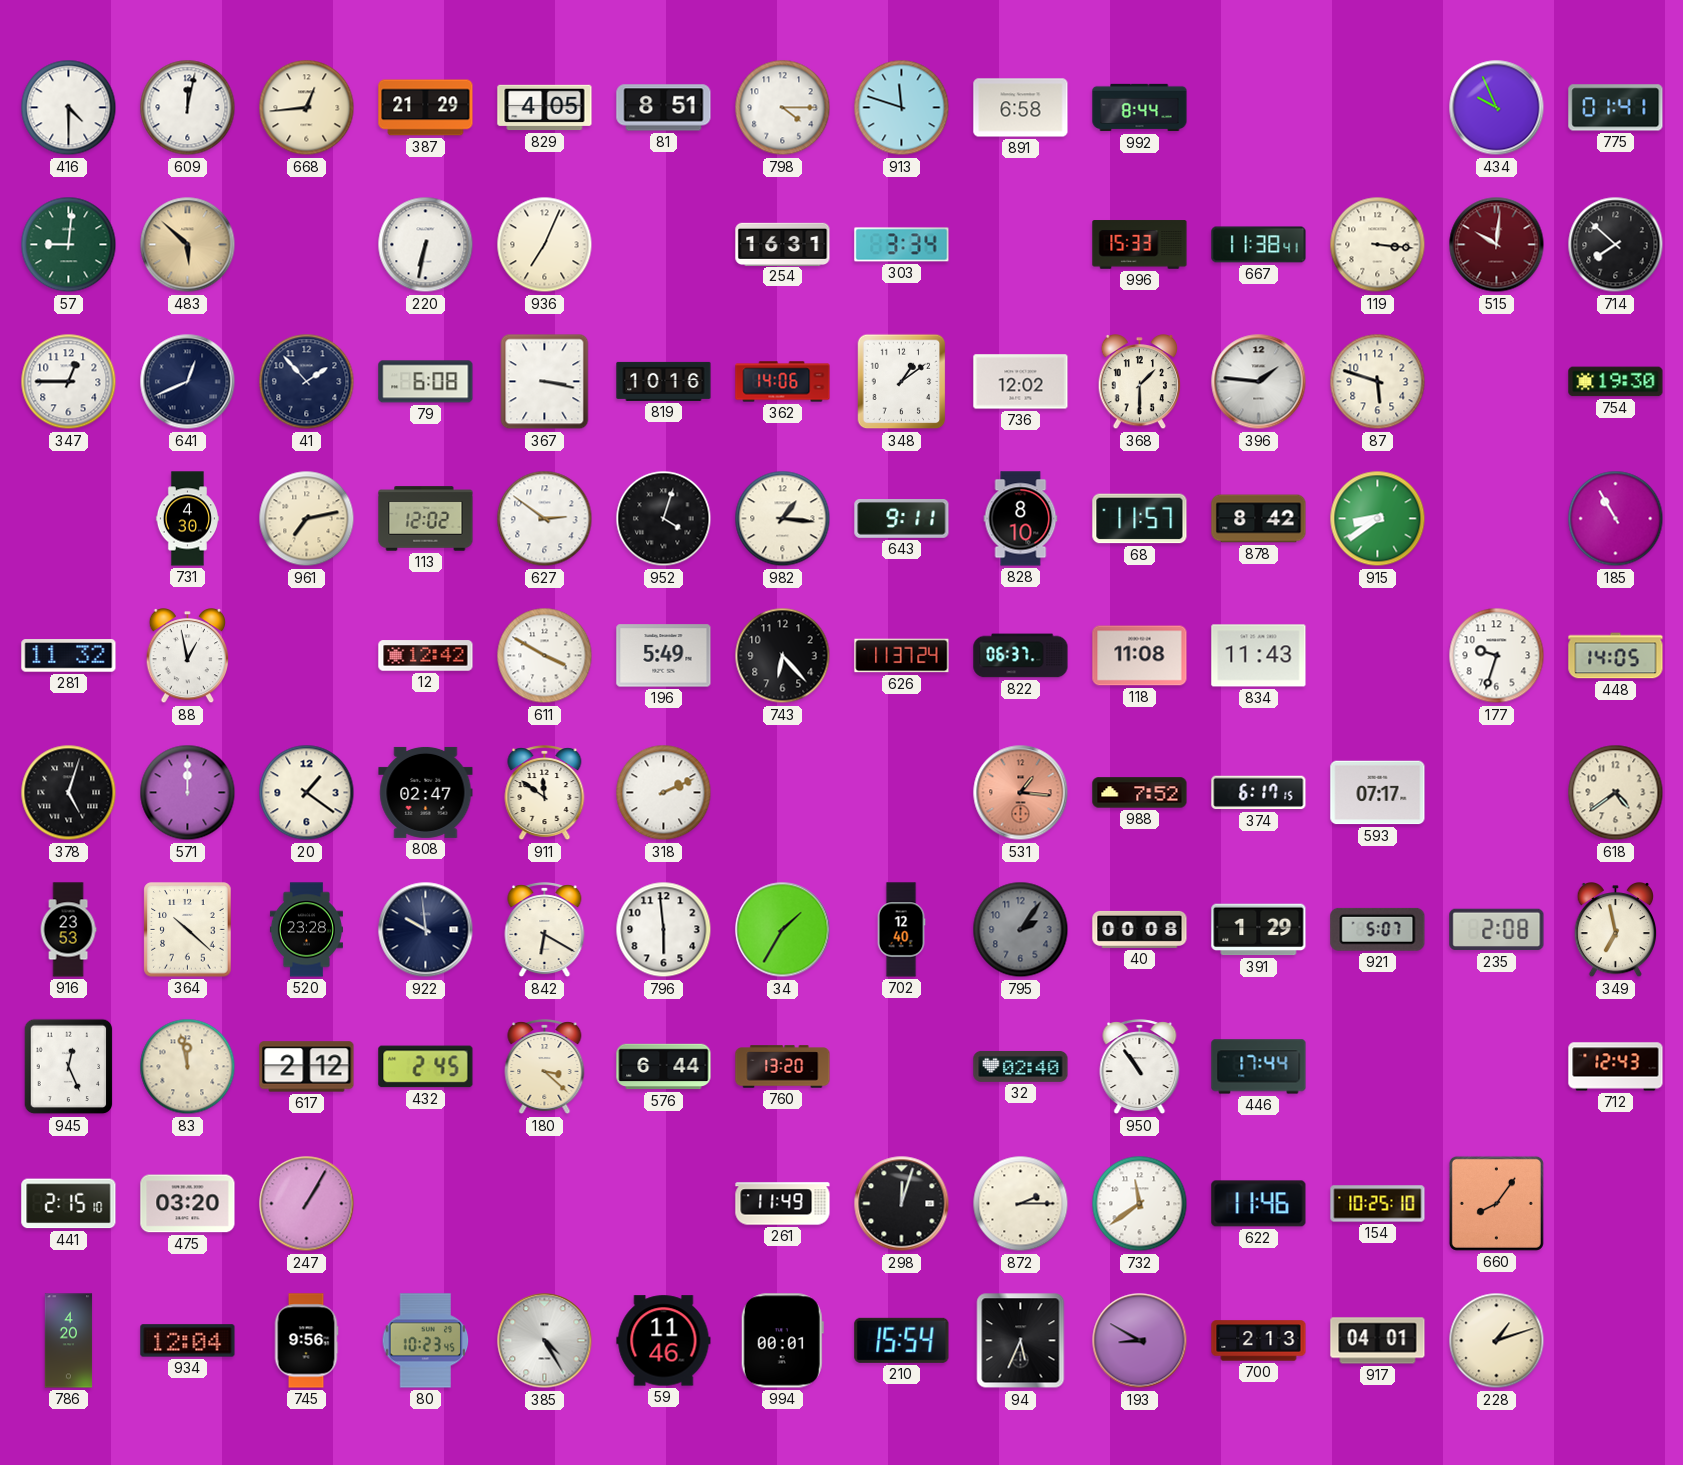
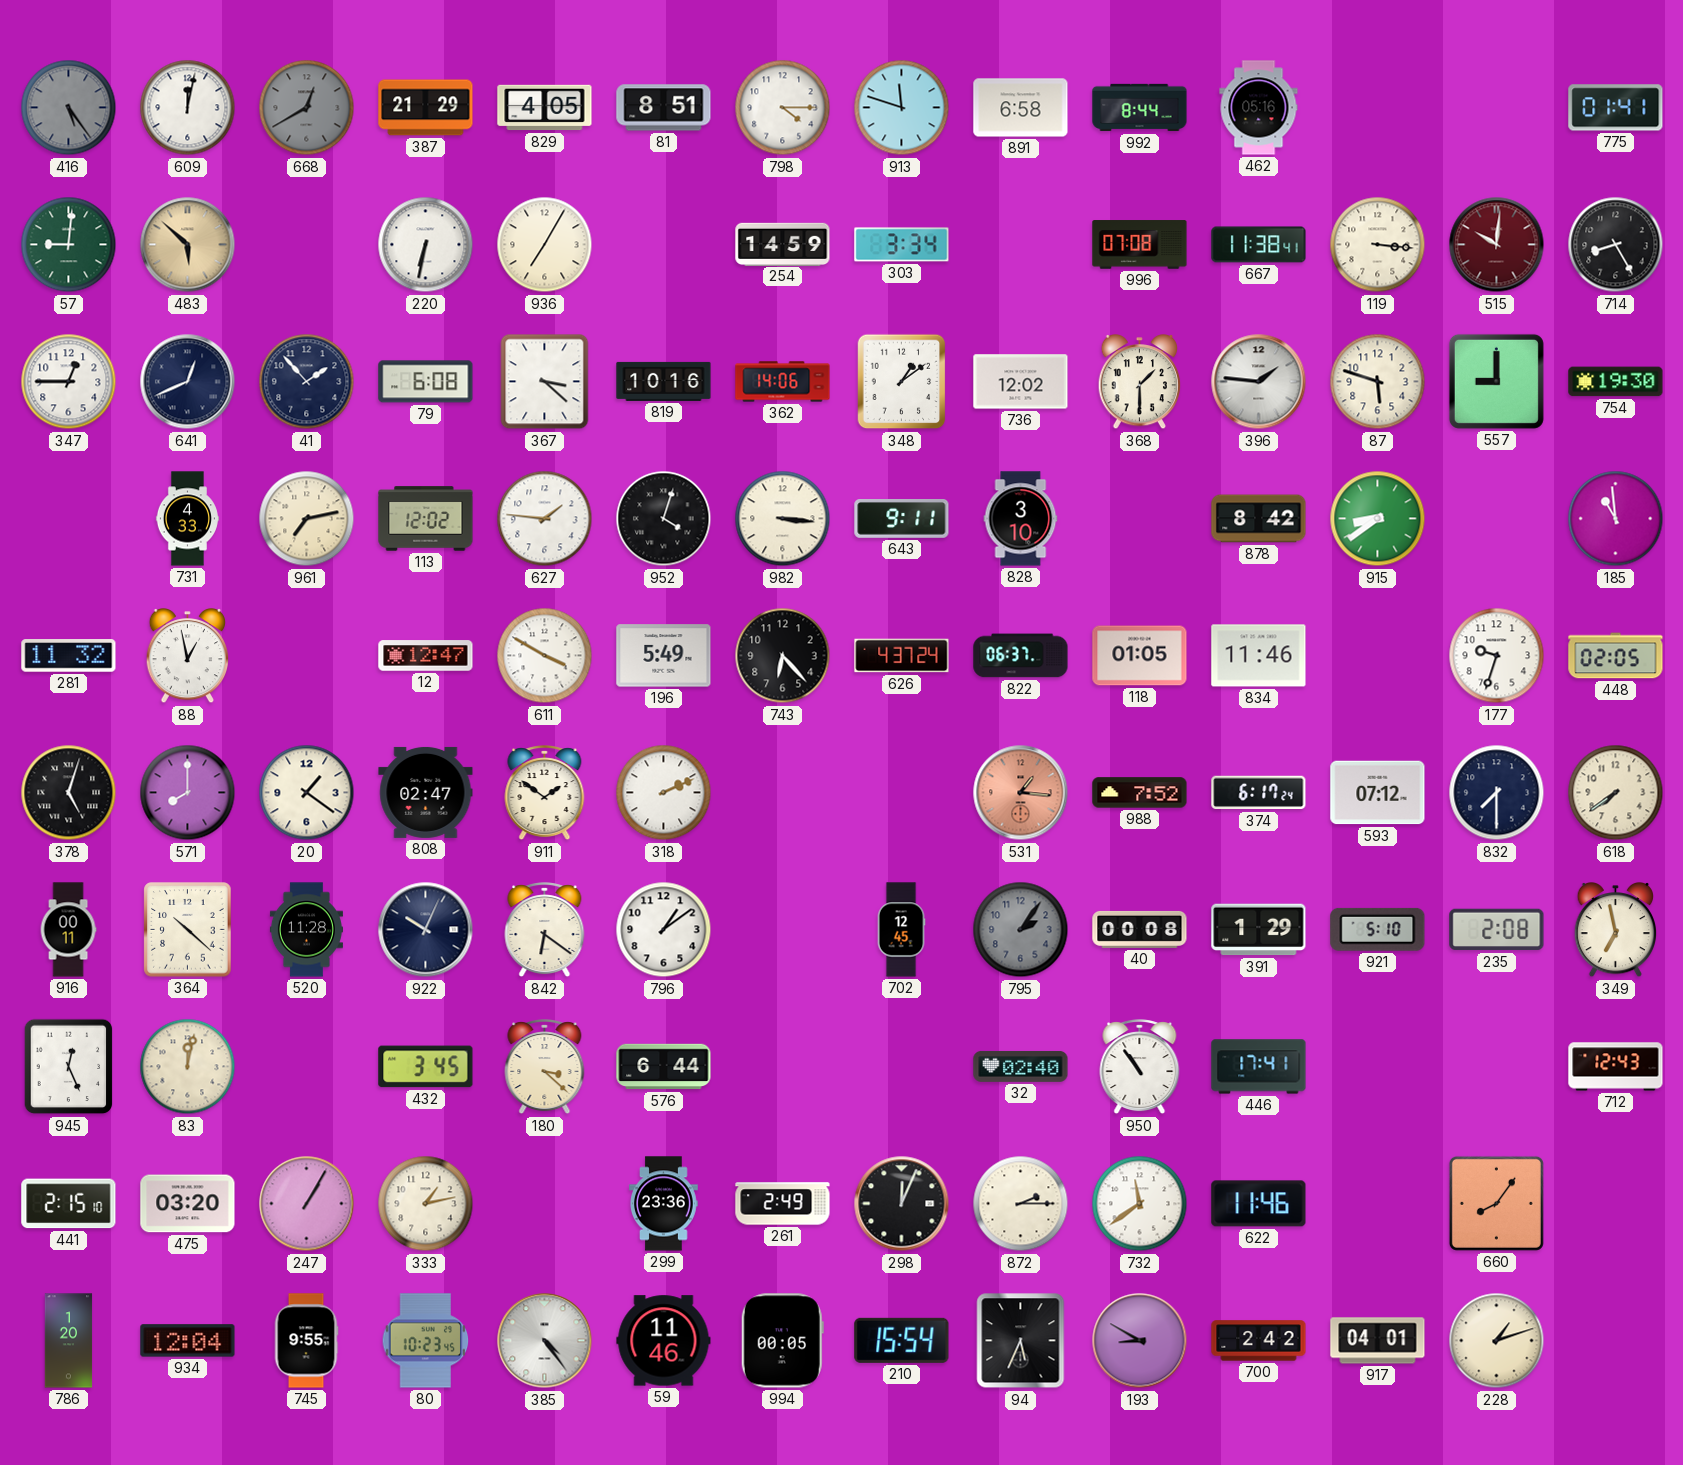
416: 4:30 -> 5:24
416 dial: white -> grey
668: 12:44 -> 12:40
668 dial: cream -> grey
462: none -> 05:16
434: 9:56 -> none
936: 7:04 -> 7:05
254: 16:31 -> 14:59
996: 15:33 -> 07:08
714: 7:52 -> 8:25
367: 3:17 -> 3:22
557: none -> 9:00
731: 4:30 -> 4:33
627: 2:51 -> 1:46
982: 1:16 -> 3:16
828: 8:10 -> 3:10
68: 11:57 -> none
185: 10:55 -> 10:59
12: 12:42 -> 12:47
626: 11:37 -> 4:37
118: 11:08 -> 01:05
834: 11:43 -> 11:46
448: 14:05 -> 02:05
571: 12:00 -> 8:00
911: 11:51 -> 1:51
374: 6:17:15 -> 6:17:24
593: 07:17 -> 07:12
832: none -> 7:30
618: 4:39 -> 7:39
916: 23:53 -> 00:11
520: 23:28 -> 11:28
922: 9:59 -> 10:04
842: 6:20 -> 6:21
796: 5:59 -> 1:09
34: 1:35 -> none
702: 12:40 -> 12:45
921: 5:07 -> 5:10
83: 11:58 -> 12:02
617: 2:12 -> none
432: 2:45 -> 3:45
760: 13:20 -> none
446: 17:44 -> 17:41
333: none -> 1:13
299: none -> 23:36
261: 11:49 -> 2:49
298: 12:03 -> 12:04
154: 10:25 -> none
786: 4:20 -> 1:20
745: 9:56 -> 9:55
385: 4:25 -> 4:24
994: 00:01 -> 00:05
700: 2:13 -> 2:42
